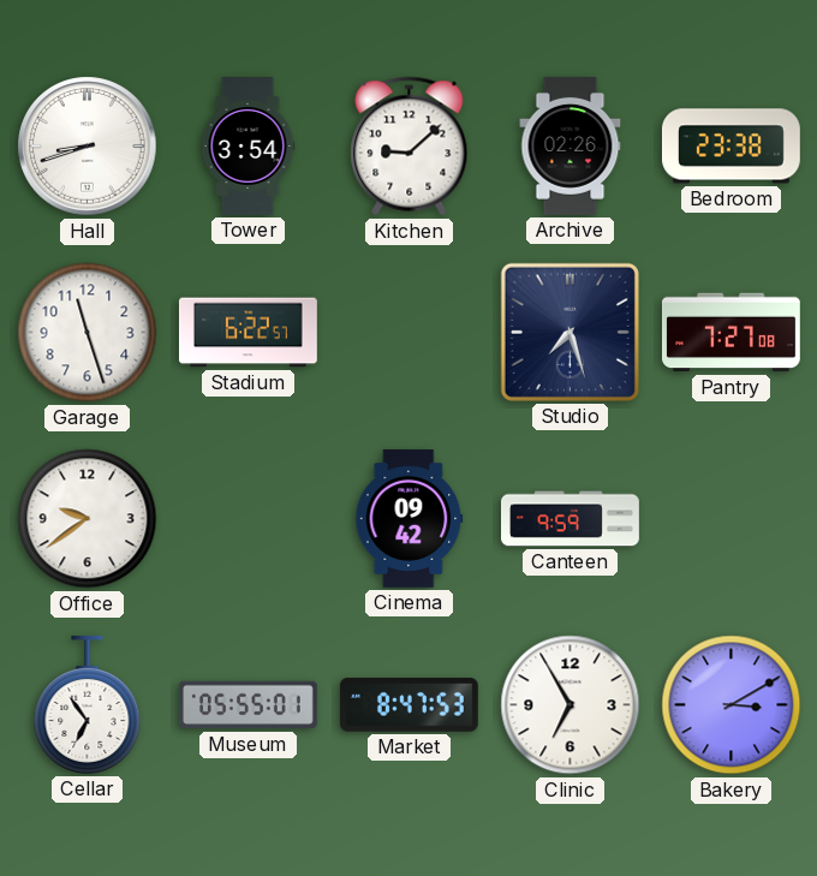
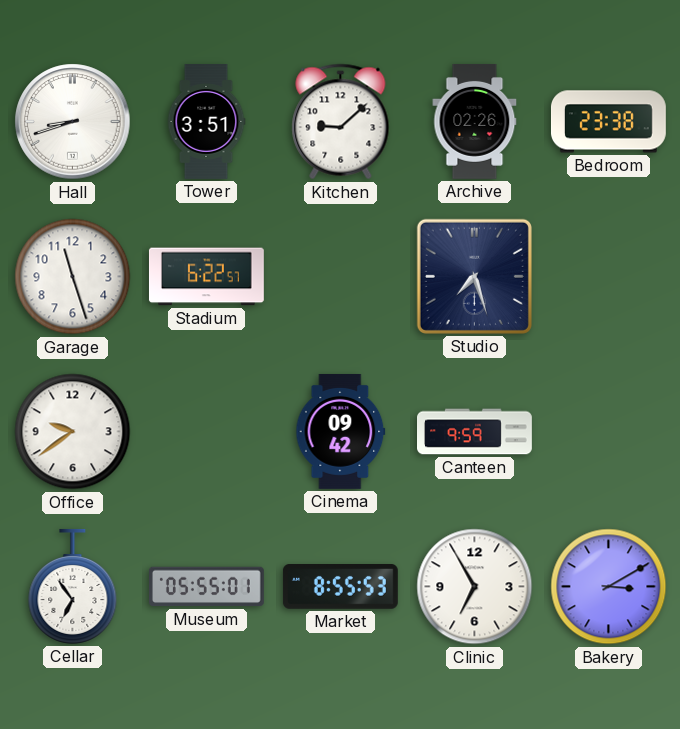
Tower: 3:54 -> 3:51
Pantry: 7:27 -> none
Market: 8:47 -> 8:55
